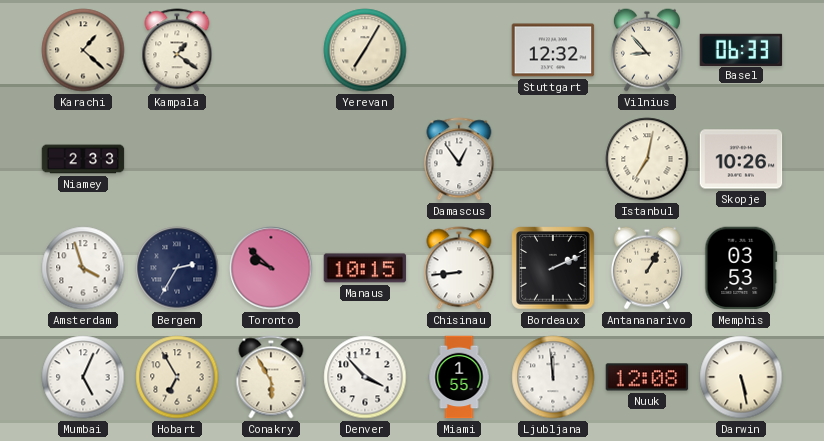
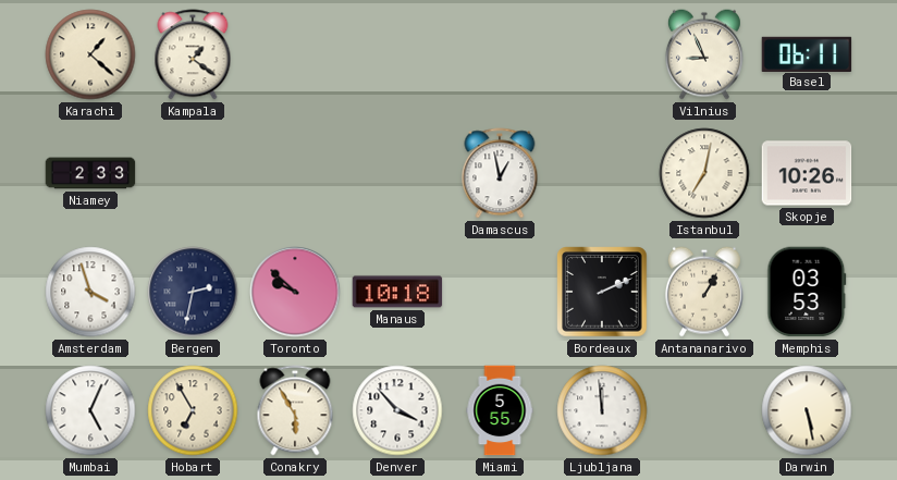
Yerevan: 7:05 -> none
Stuttgart: 12:32 -> none
Vilnius: 8:53 -> 8:56
Basel: 06:33 -> 06:11
Damascus: 12:54 -> 12:58
Bergen: 2:35 -> 2:32
Manaus: 10:15 -> 10:18
Chisinau: 8:44 -> none
Miami: 1:55 -> 5:55
Nuuk: 12:08 -> none
